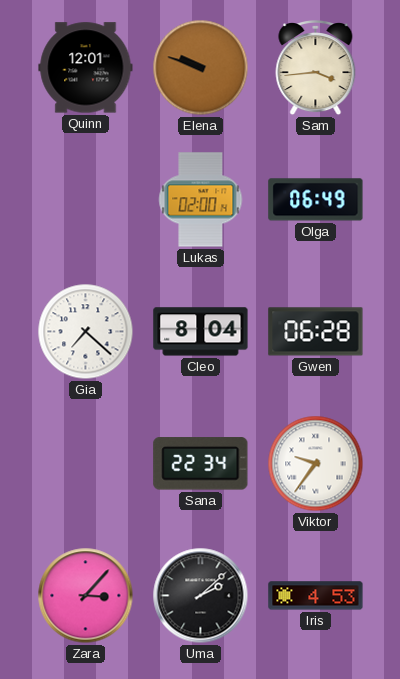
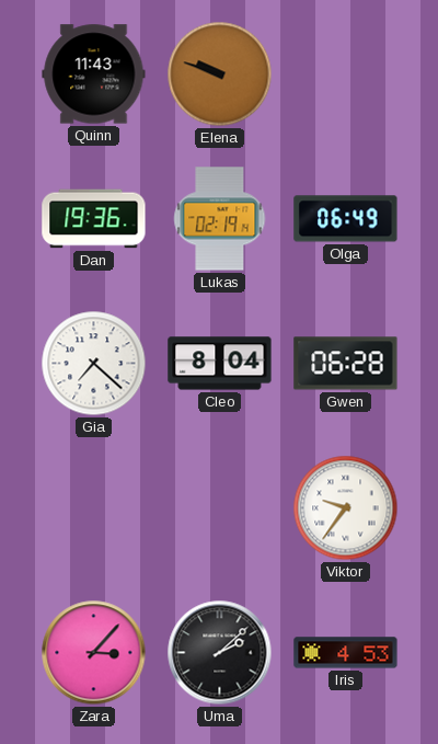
Quinn: 12:01 -> 11:43
Sam: 3:44 -> none
Dan: none -> 19:36
Lukas: 02:00 -> 02:19
Sana: 22:34 -> none
